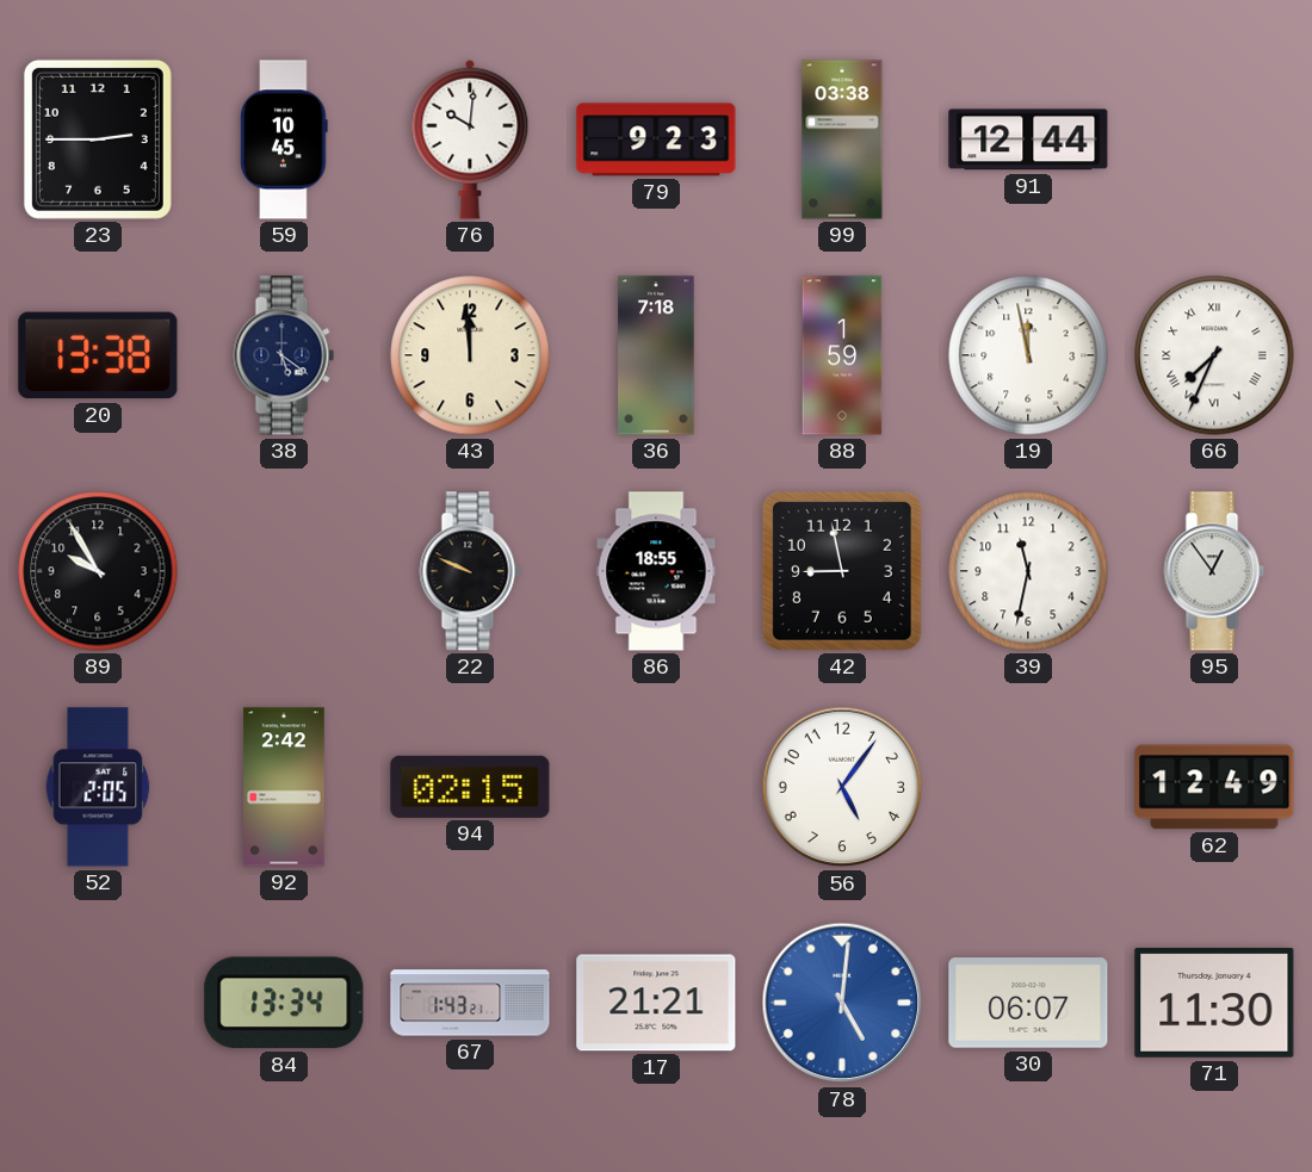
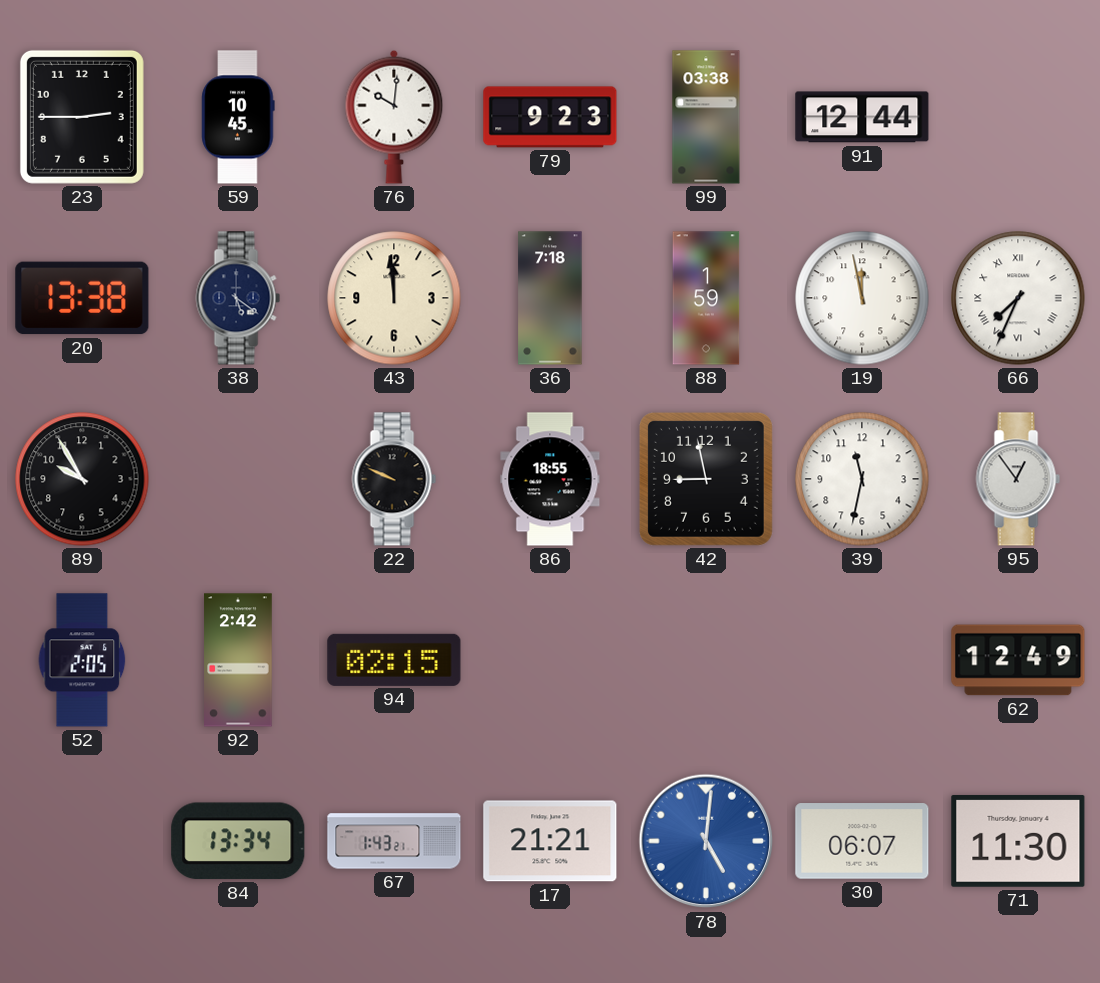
56: 5:06 -> none
